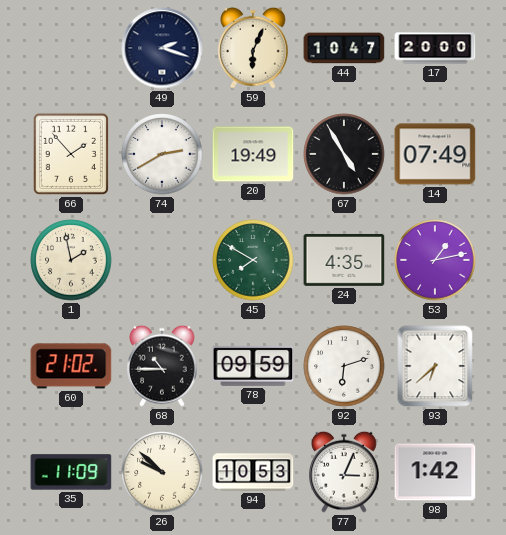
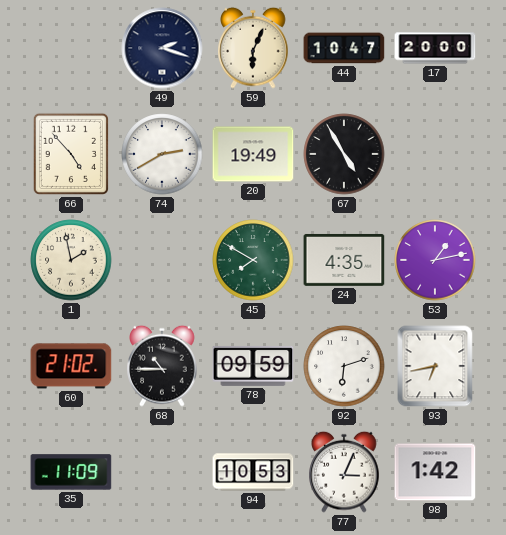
66: 1:53 -> 4:53
14: 07:49 -> none
93: 6:38 -> 6:43
26: 9:52 -> none
